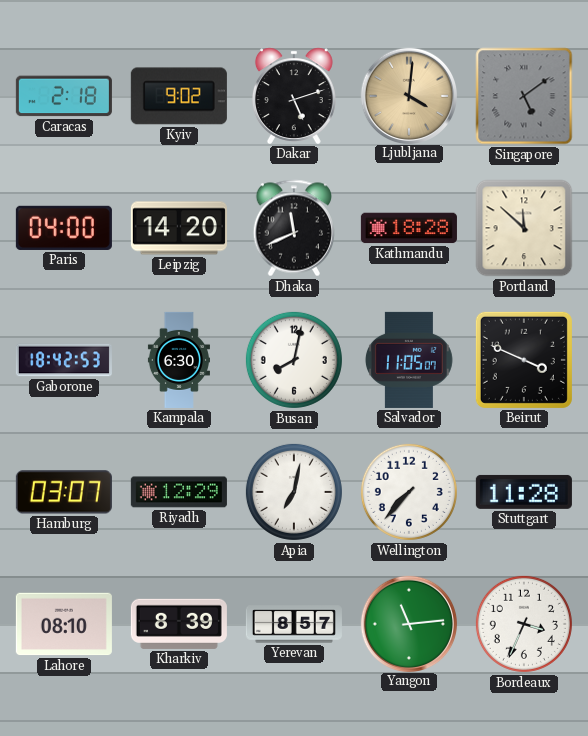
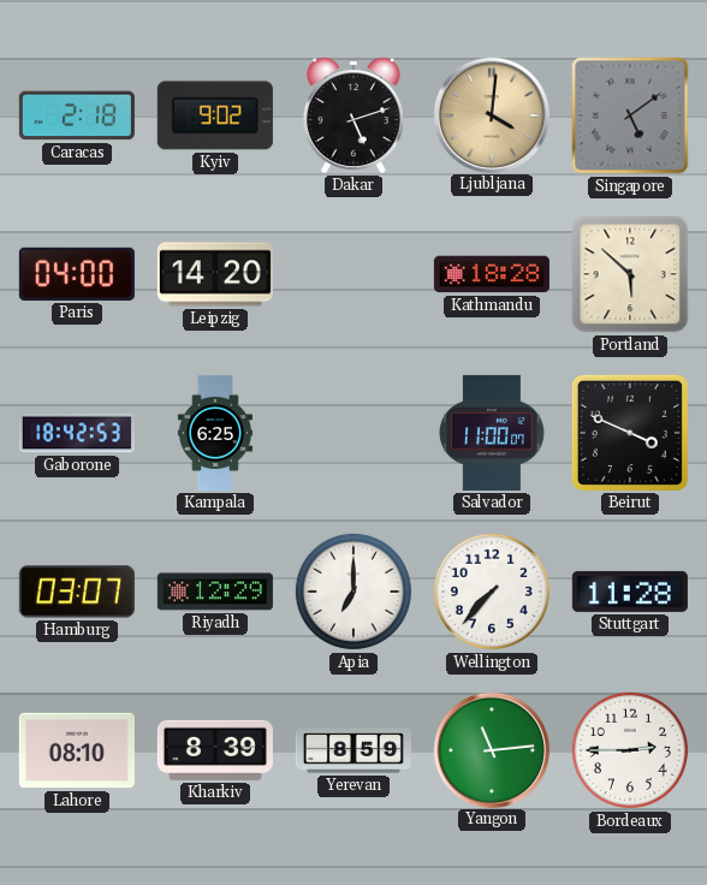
Dhaka: 11:41 -> none
Portland: 11:52 -> 5:52
Kampala: 6:30 -> 6:25
Busan: 8:02 -> none
Salvador: 11:05 -> 11:00
Apia: 7:02 -> 7:00
Yerevan: 8:57 -> 8:59
Bordeaux: 3:34 -> 2:45
